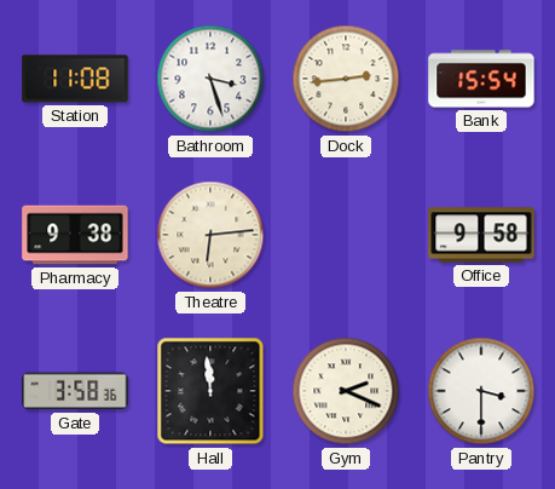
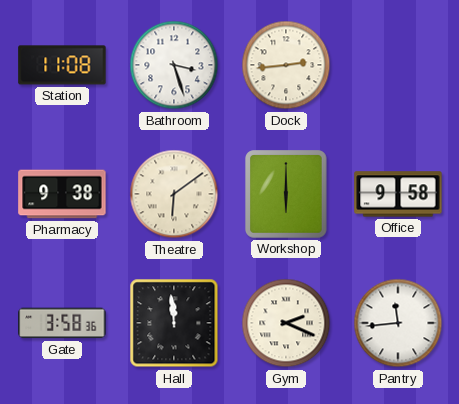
Bank: 15:54 -> none
Theatre: 6:14 -> 6:09
Workshop: none -> 6:00
Pantry: 3:30 -> 11:44
